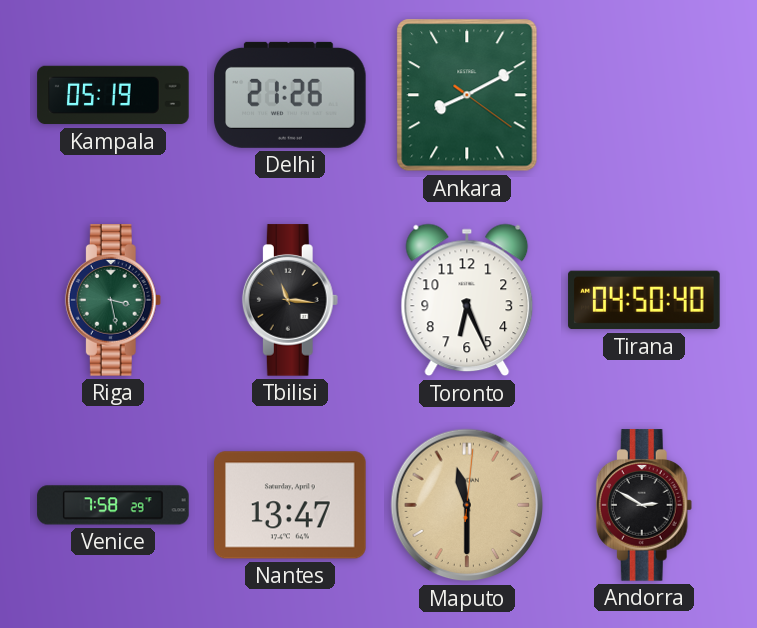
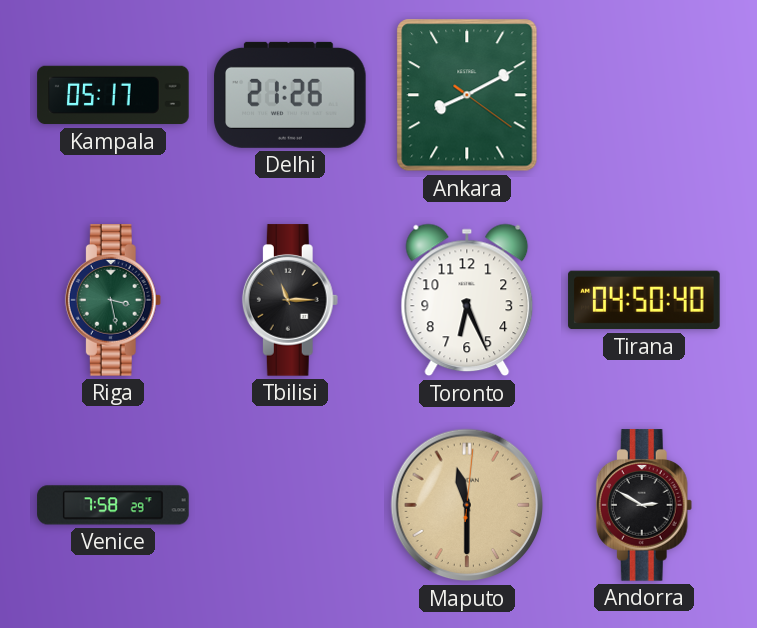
Kampala: 05:19 -> 05:17
Tbilisi: 11:16 -> 11:15
Nantes: 13:47 -> none
